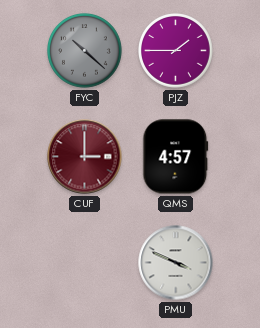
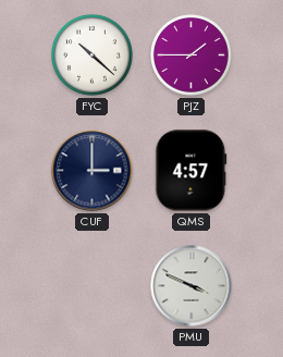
FYC dial: grey -> white
CUF dial: burgundy -> navy
